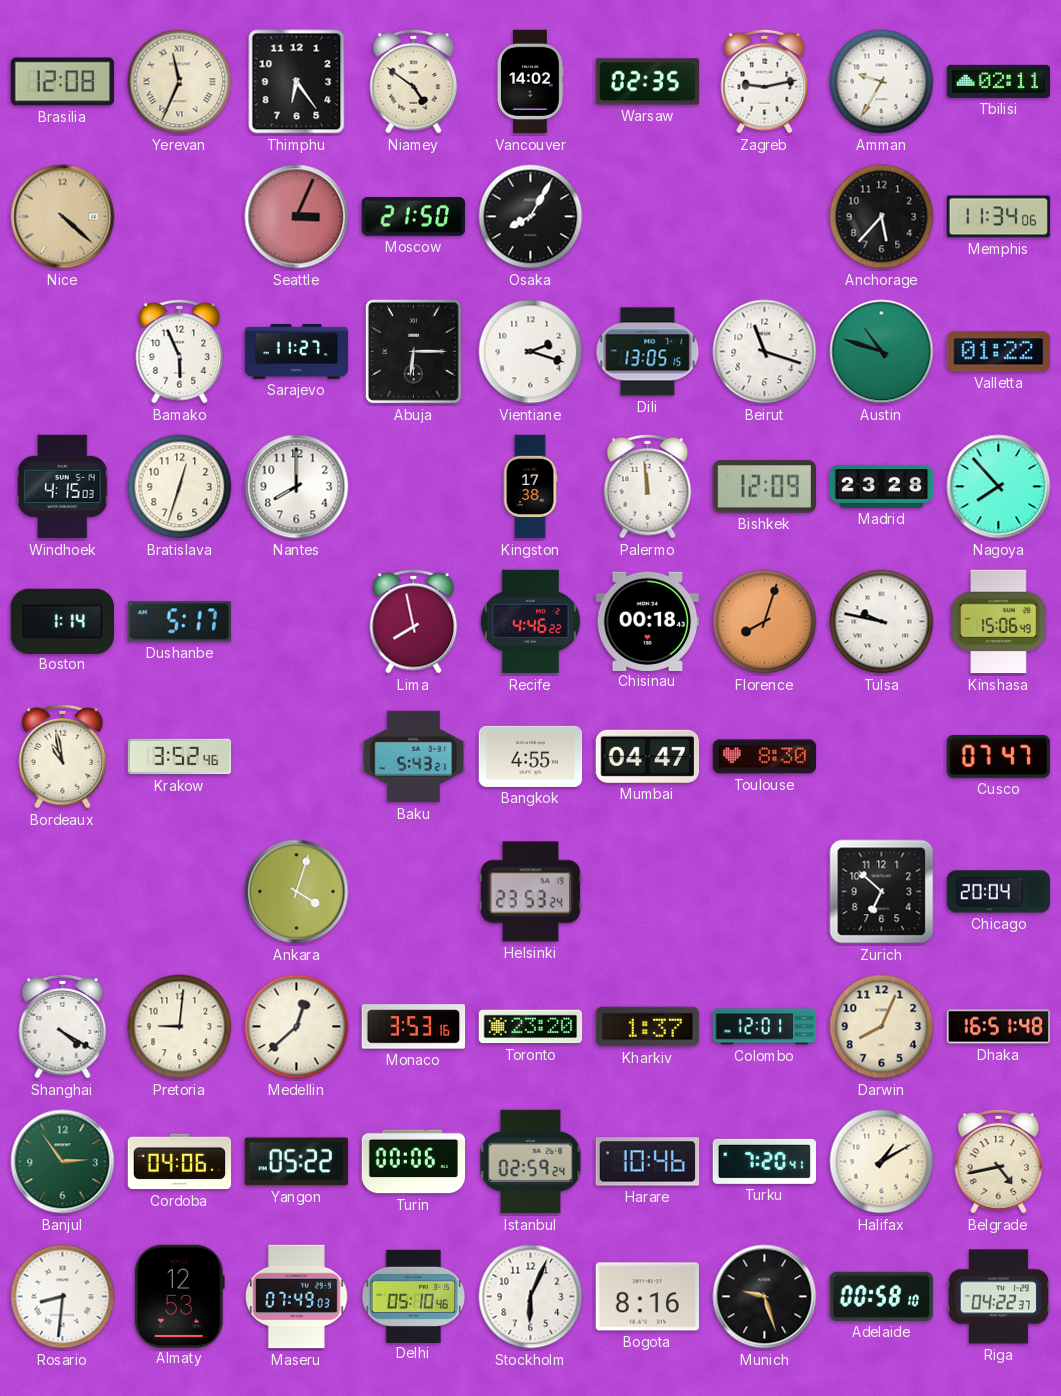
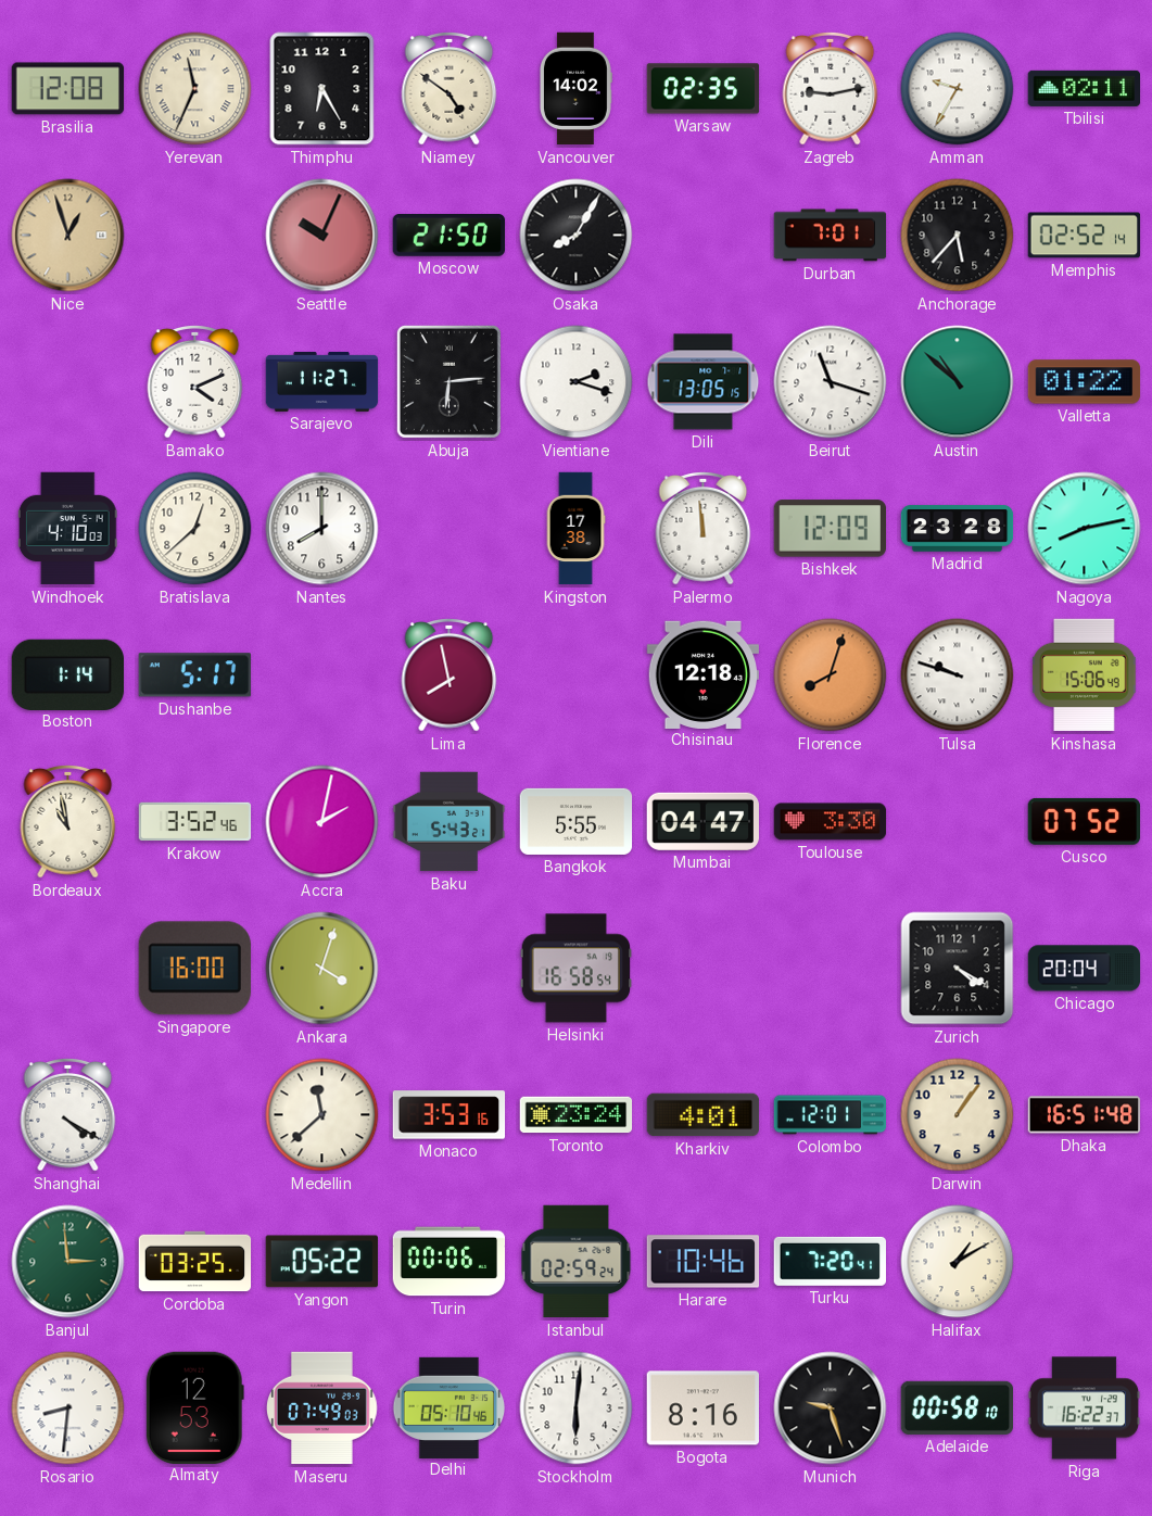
Thimphu: 6:24 -> 6:25
Nice: 4:22 -> 12:57
Seattle: 3:04 -> 10:04
Durban: none -> 7:01
Memphis: 11:34 -> 02:52
Bamako: 5:56 -> 4:11
Abuja: 6:15 -> 6:14
Austin: 10:48 -> 10:52
Windhoek: 4:15 -> 4:10
Bratislava: 12:33 -> 12:38
Nagoya: 7:53 -> 8:13
Recife: 4:46 -> none
Chisinau: 00:18 -> 12:18
Tulsa: 9:47 -> 9:48
Accra: none -> 2:02
Bangkok: 4:55 -> 5:55
Toulouse: 8:30 -> 3:30
Cusco: 07:47 -> 07:52
Singapore: none -> 16:00
Helsinki: 23:53 -> 16:58
Zurich: 6:52 -> 4:20
Pretoria: 9:01 -> none
Medellin: 12:38 -> 11:38
Toronto: 23:20 -> 23:24
Kharkiv: 1:37 -> 4:01
Darwin: 8:04 -> 1:06
Banjul: 2:54 -> 2:59
Cordoba: 04:06 -> 03:25
Belgrade: 4:43 -> none
Stockholm: 6:04 -> 6:01
Riga: 04:22 -> 16:22
